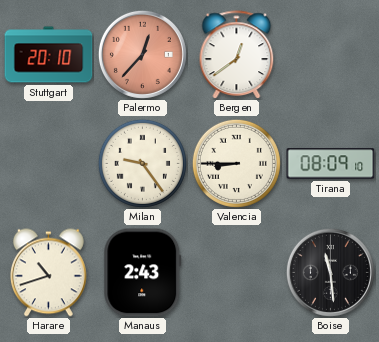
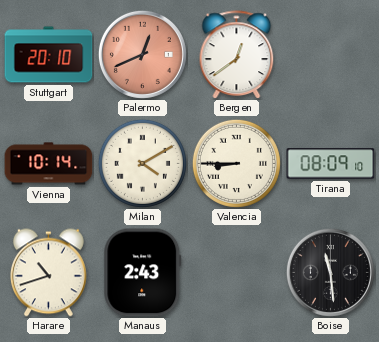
Palermo: 12:37 -> 12:41
Vienna: none -> 10:14
Milan: 9:24 -> 4:10
